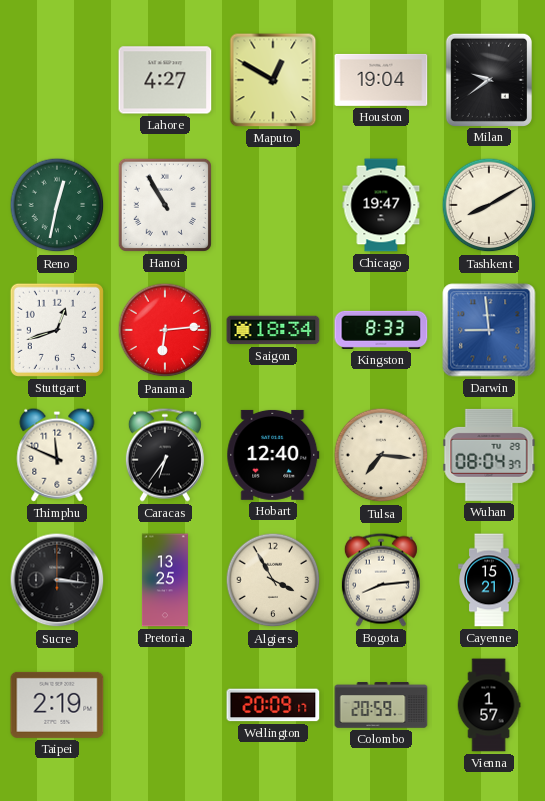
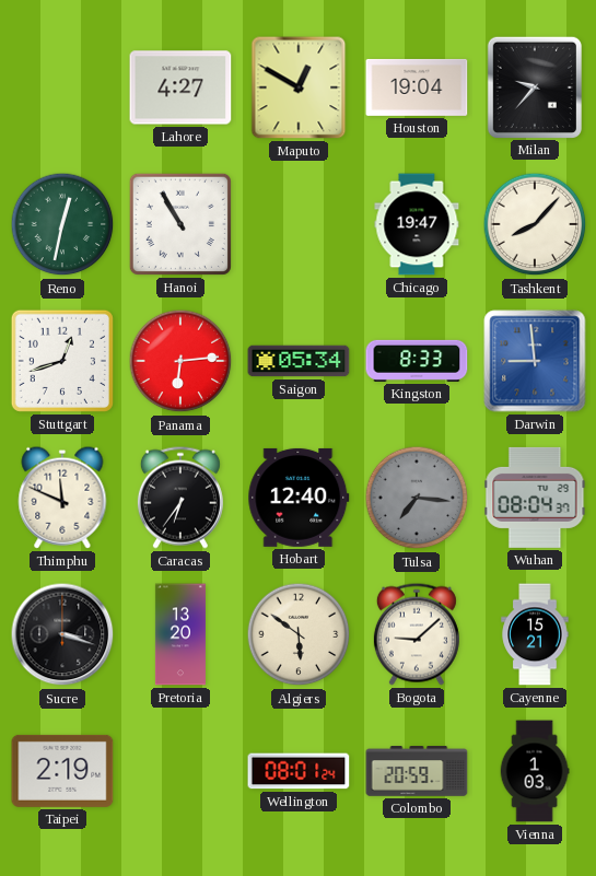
Milan: 9:39 -> 9:37
Tashkent: 8:10 -> 8:07
Saigon: 18:34 -> 05:34
Tulsa dial: cream -> grey
Sucre: 3:16 -> 3:18
Pretoria: 13:25 -> 13:20
Algiers: 3:55 -> 5:51
Bogota: 8:14 -> 9:08
Wellington: 20:09 -> 08:01
Vienna: 1:57 -> 1:03
